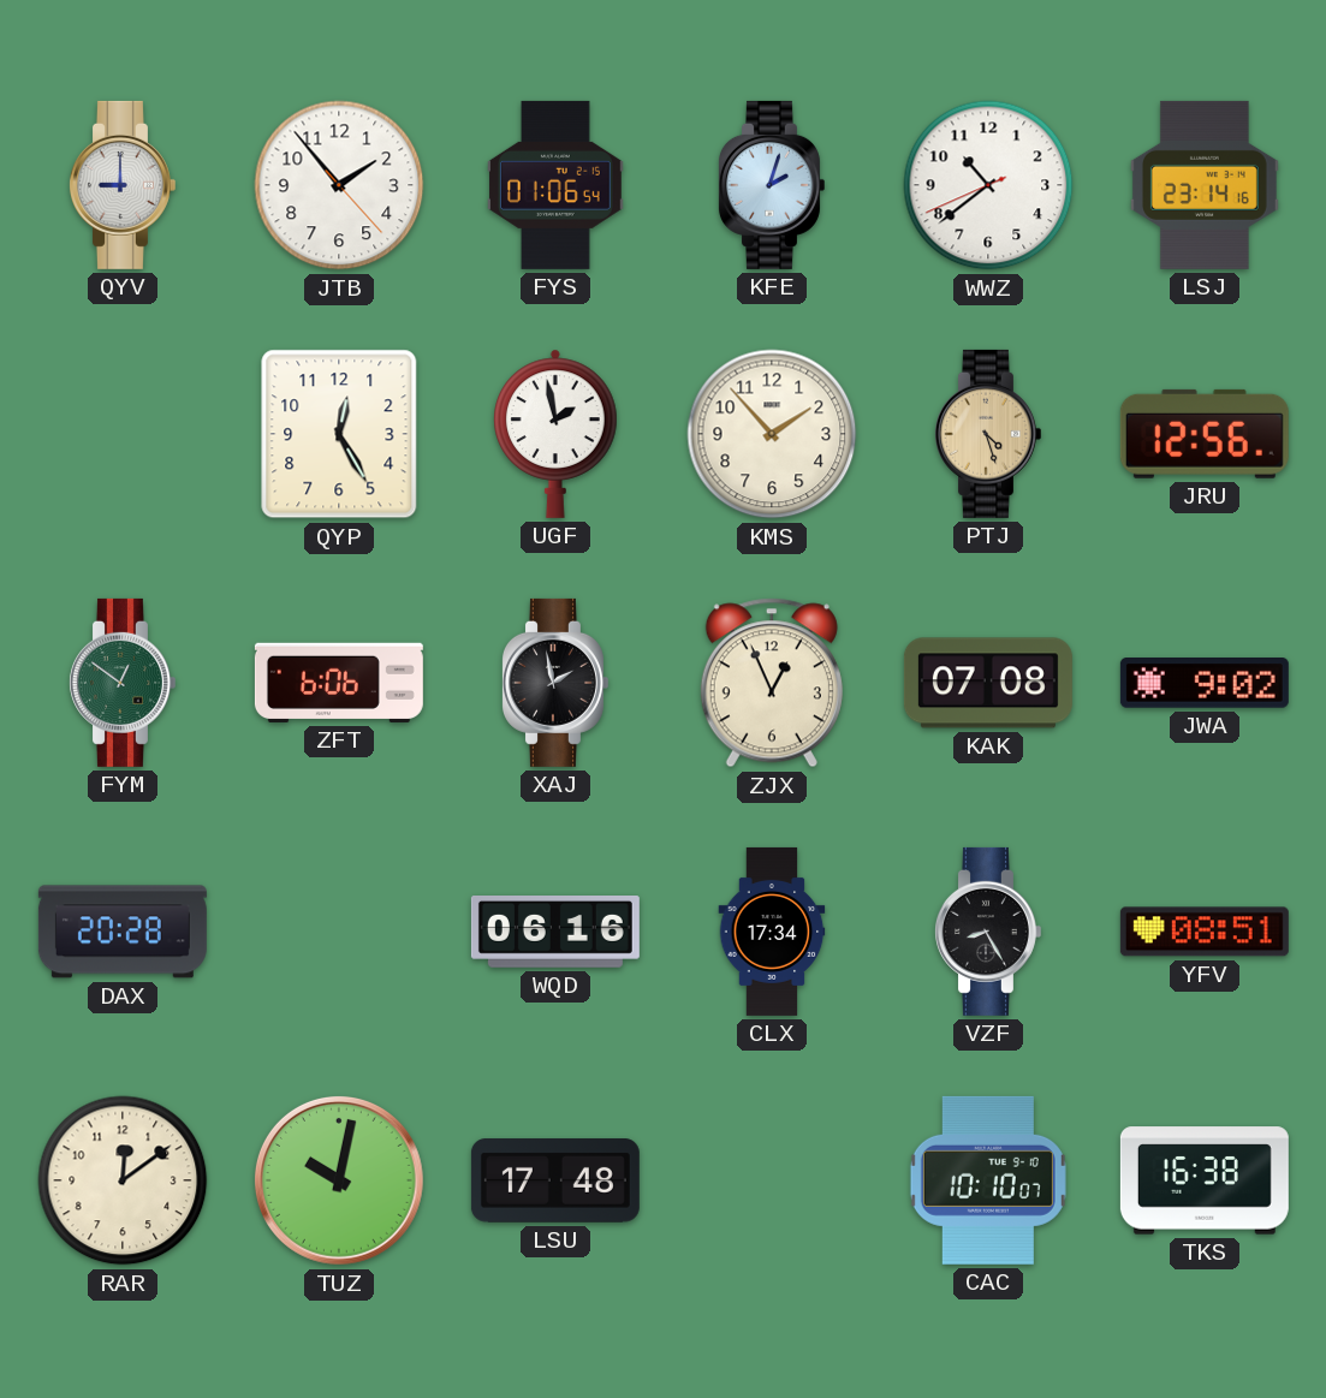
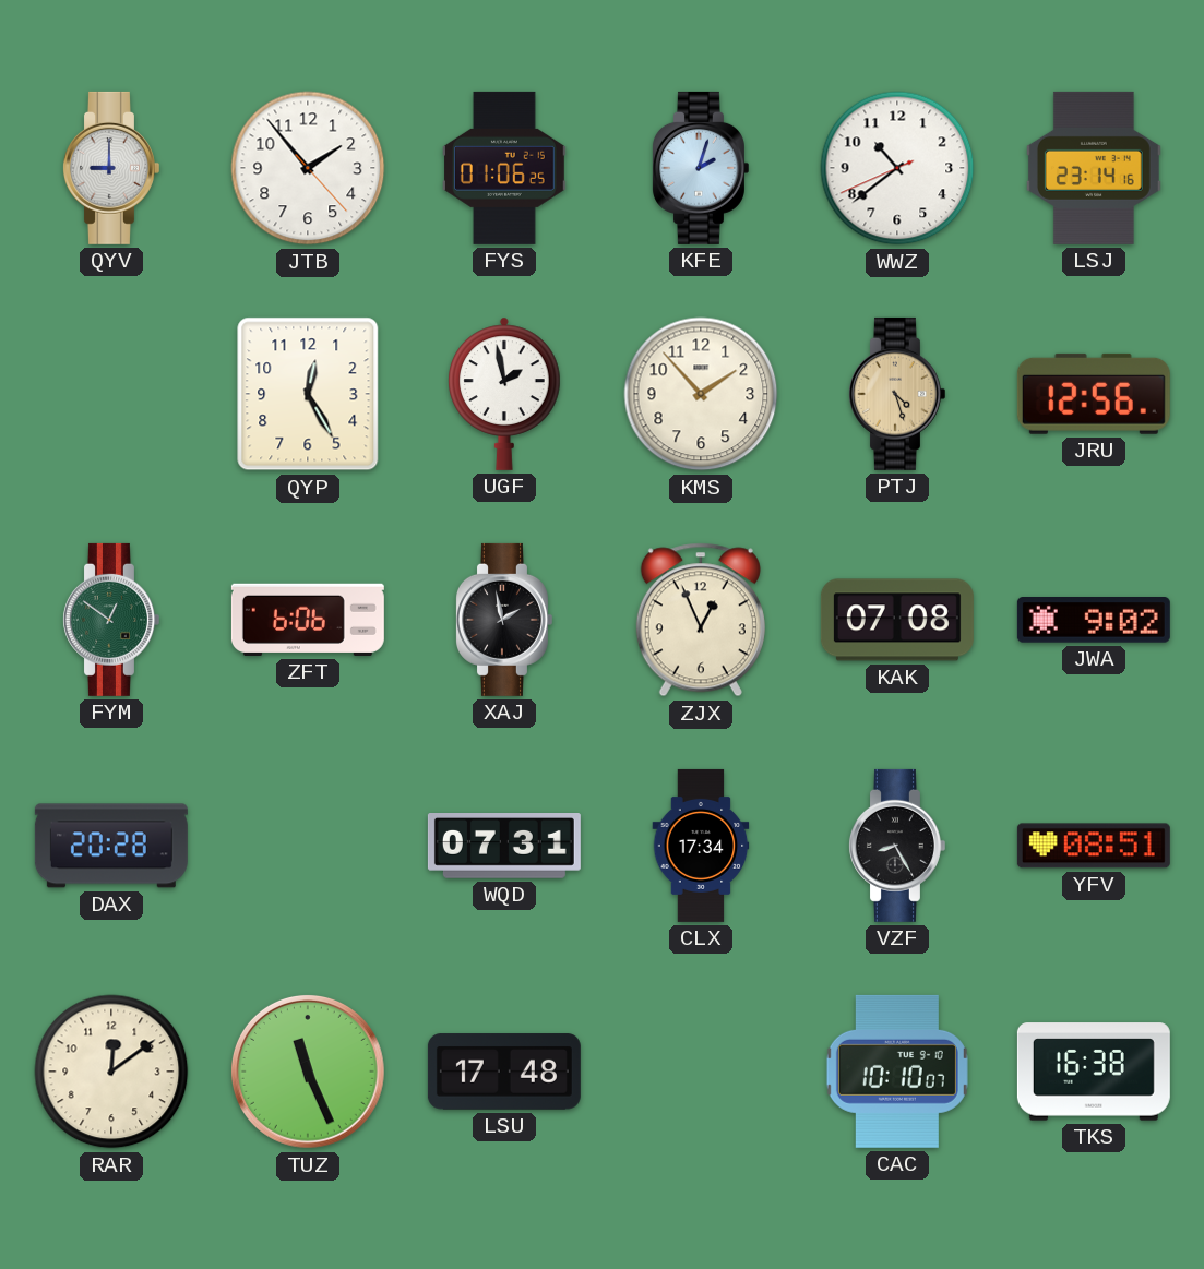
FYS: 01:06:54 -> 01:06:25
WQD: 06:16 -> 07:31
TUZ: 10:02 -> 11:26
